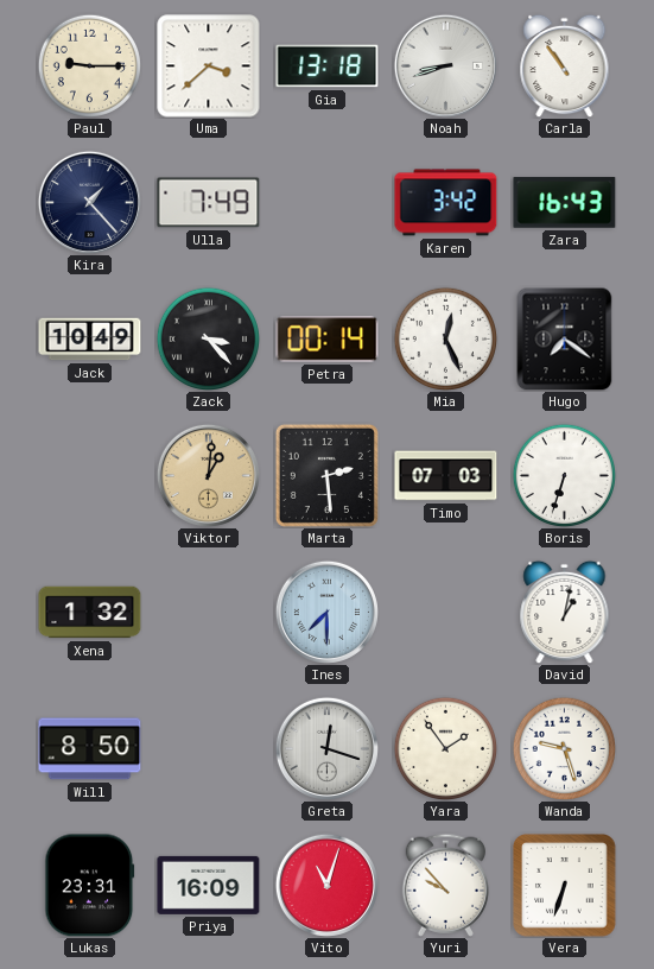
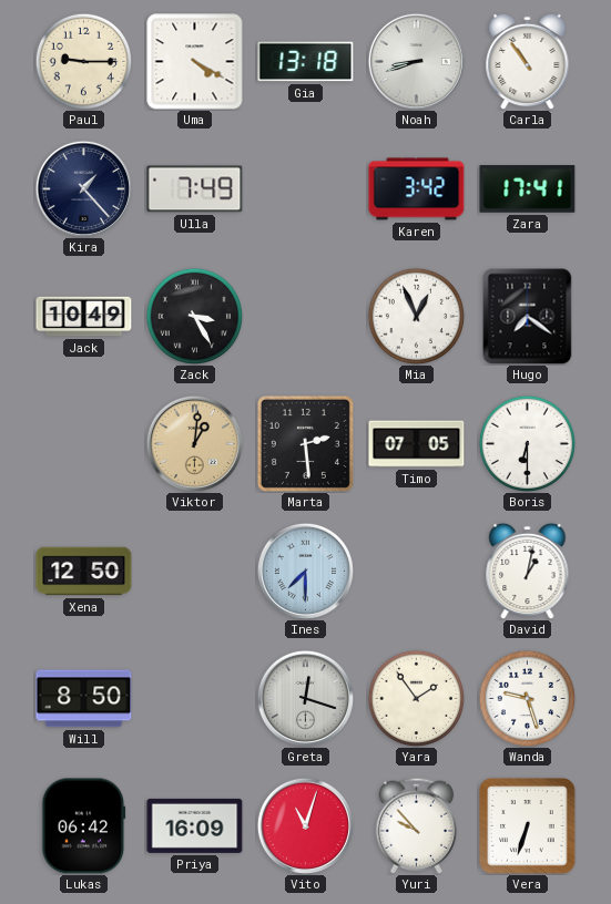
Uma: 3:38 -> 4:20
Zara: 16:43 -> 17:41
Zack: 3:23 -> 3:25
Petra: 00:14 -> none
Mia: 12:26 -> 12:56
Timo: 07:03 -> 07:05
Boris: 6:33 -> 6:30
Xena: 1:32 -> 12:50
Lukas: 23:31 -> 06:42
